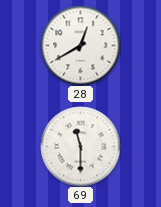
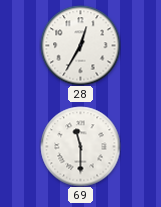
28: 12:40 -> 12:35
